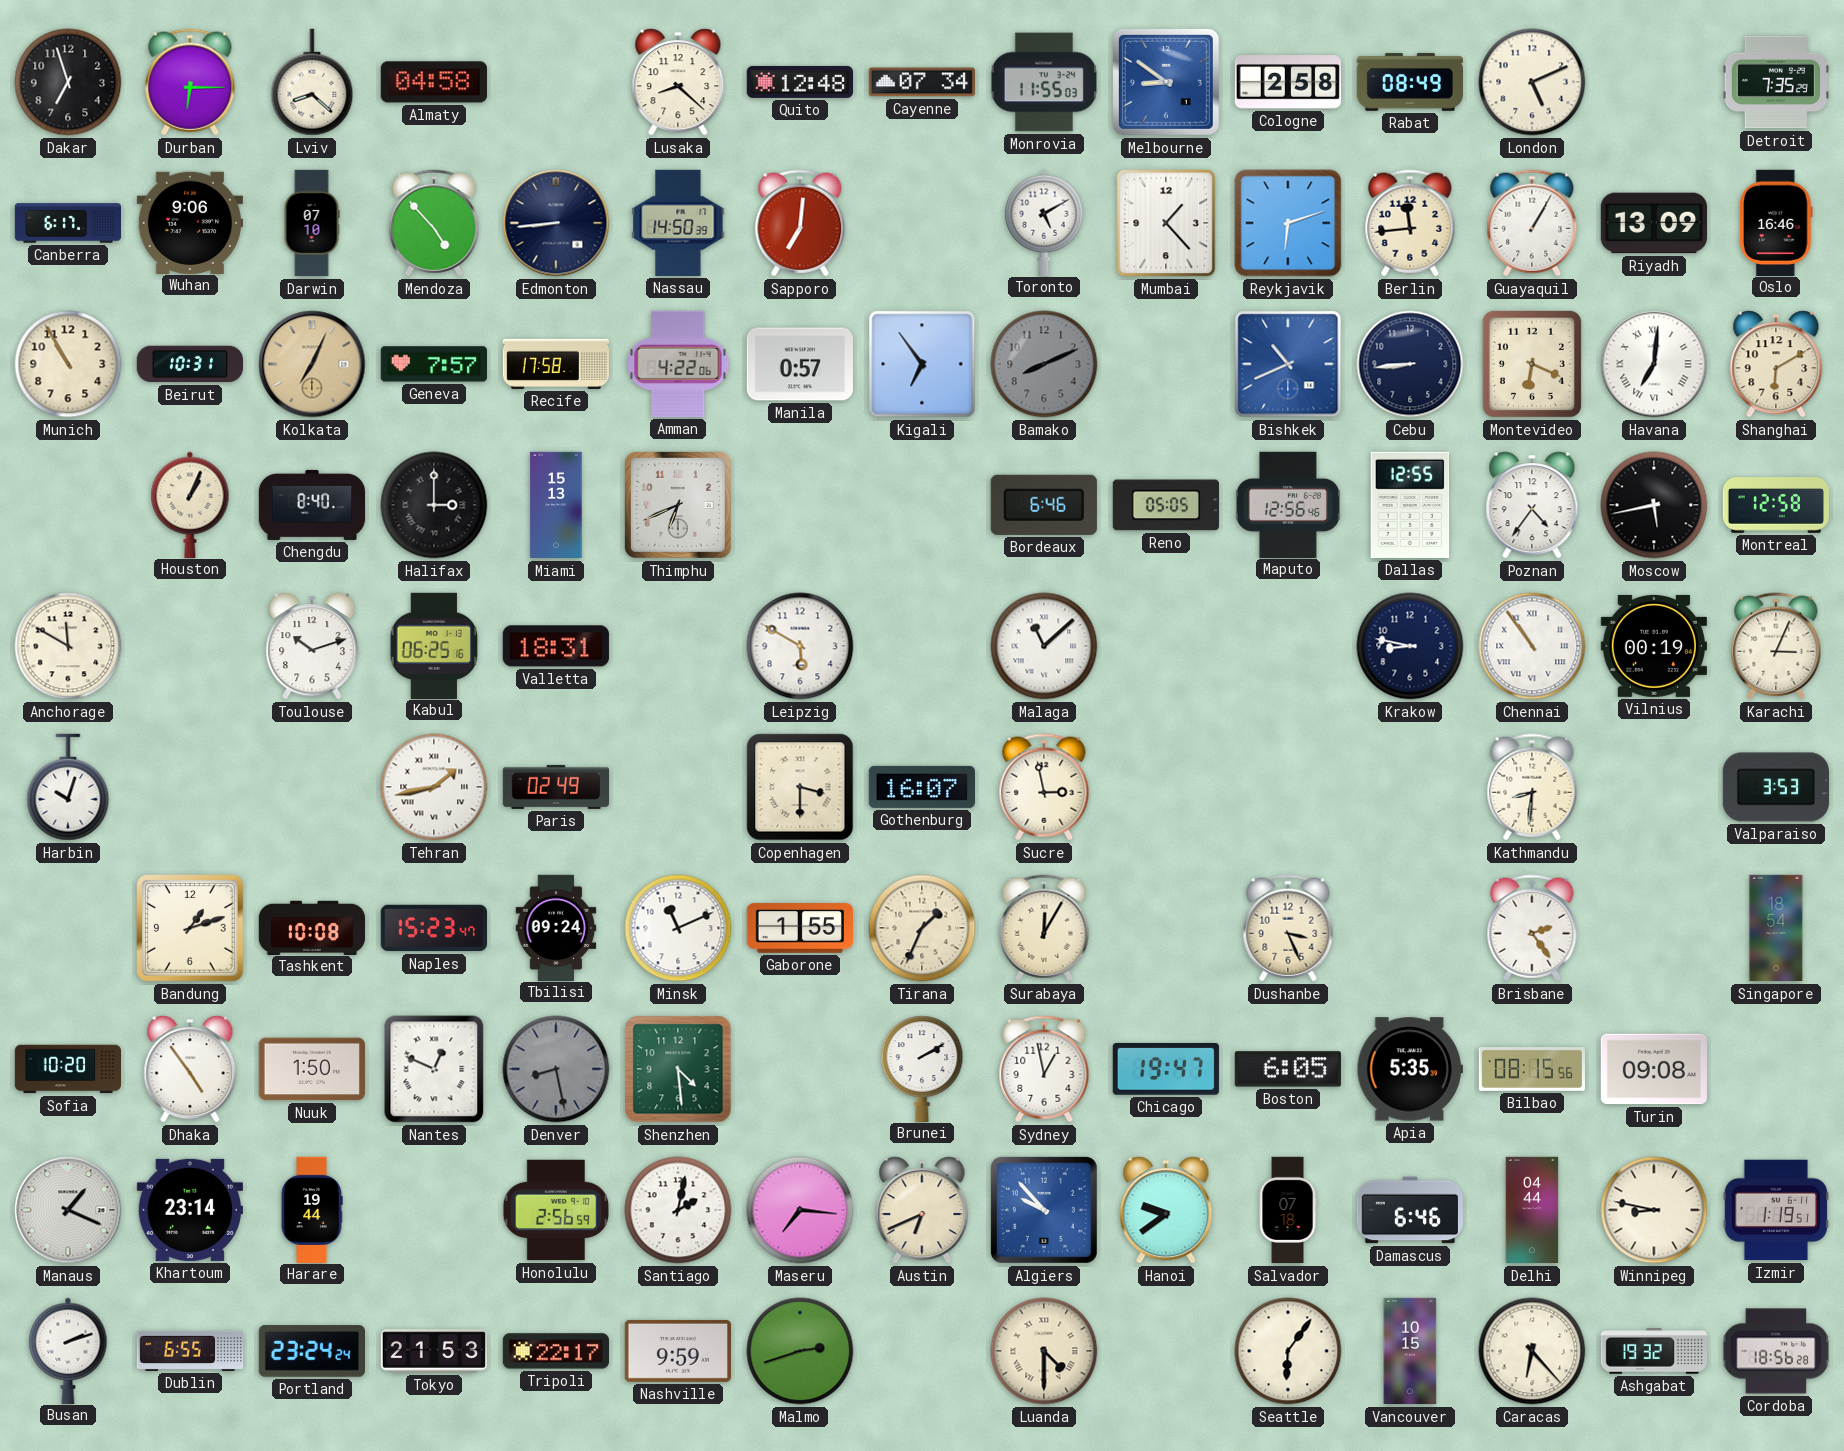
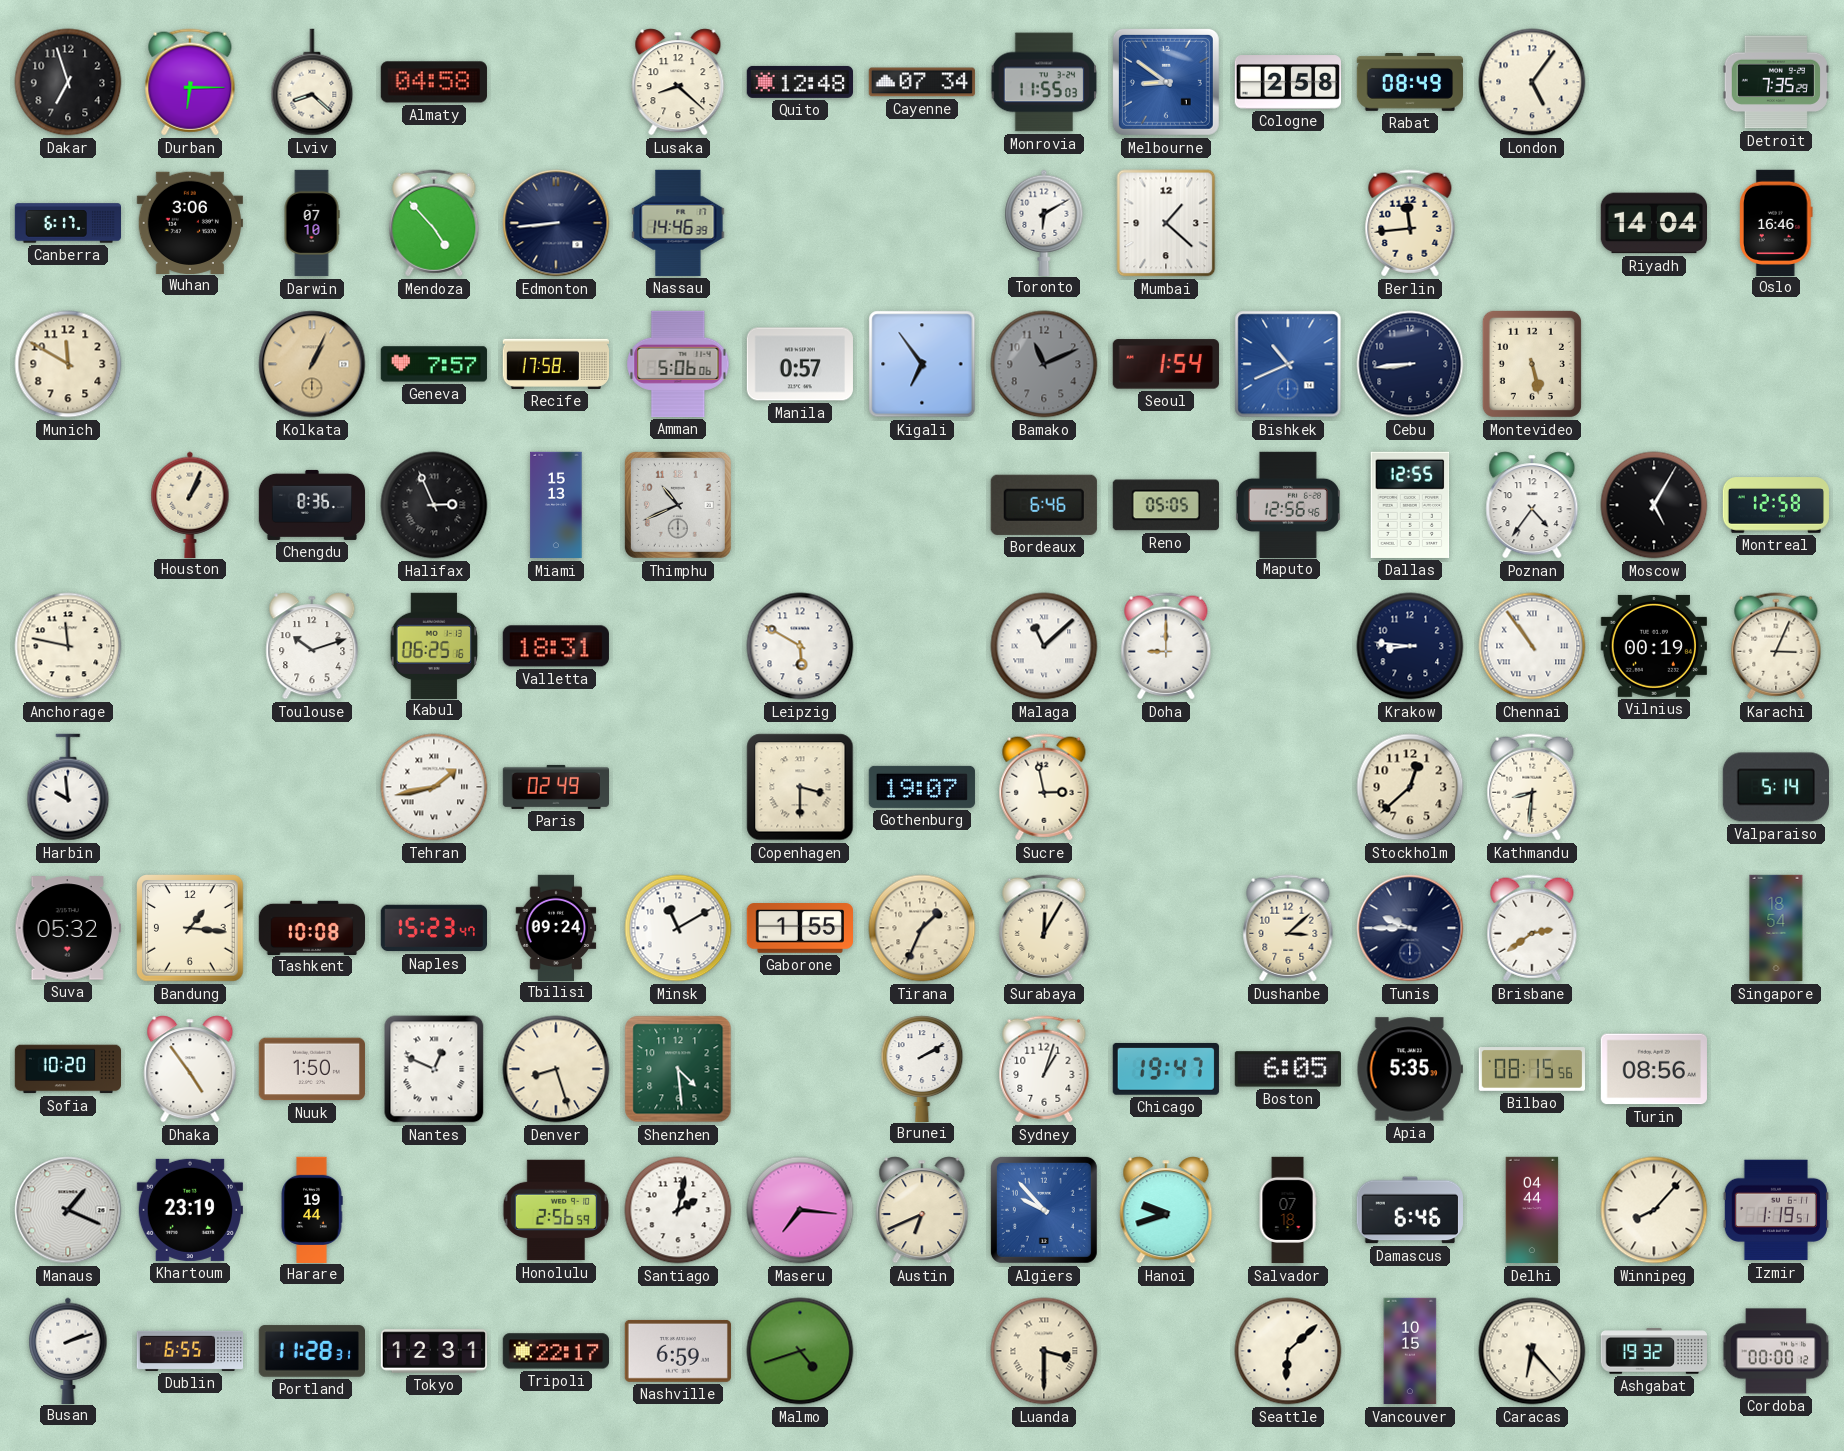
London: 5:11 -> 5:06
Wuhan: 9:06 -> 3:06
Nassau: 14:50 -> 14:46
Sapporo: 7:01 -> none
Toronto: 5:10 -> 6:10
Mumbai: 1:23 -> 1:22
Reykjavik: 6:12 -> none
Guayaquil: 1:05 -> none
Riyadh: 13:09 -> 14:04
Munich: 10:55 -> 11:50
Beirut: 10:31 -> none
Kolkata: 7:04 -> 1:04
Amman: 4:22 -> 5:06
Bamako: 8:11 -> 11:11
Seoul: none -> 1:54
Montevideo: 6:19 -> 5:28
Havana: 7:01 -> none
Shanghai: 6:10 -> none
Chengdu: 8:40 -> 8:36
Halifax: 3:00 -> 2:56
Thimphu: 6:41 -> 10:41
Moscow: 5:43 -> 5:05
Anchorage: 11:50 -> 11:47
Doha: none -> 9:00
Krakow: 8:47 -> 8:46
Harbin: 10:03 -> 9:59
Gothenburg: 16:07 -> 19:07
Stockholm: none -> 12:38
Valparaiso: 3:53 -> 5:14
Suva: none -> 05:32
Bandung: 1:12 -> 1:16
Minsk: 11:11 -> 11:10
Dushanbe: 3:26 -> 3:08
Tunis: none -> 9:45
Brisbane: 2:24 -> 2:39
Denver: 8:28 -> 8:27
Denver dial: grey -> cream
Sydney: 12:58 -> 1:03
Turin: 09:08 -> 08:56
Khartoum: 23:14 -> 23:19
Hanoi: 9:39 -> 9:42
Winnipeg: 8:47 -> 8:07
Portland: 23:24 -> 11:28
Tokyo: 21:53 -> 12:31
Nashville: 9:59 -> 6:59
Malmo: 2:42 -> 4:42
Luanda: 4:30 -> 3:30
Seattle: 6:06 -> 6:08
Cordoba: 18:56 -> 00:00
